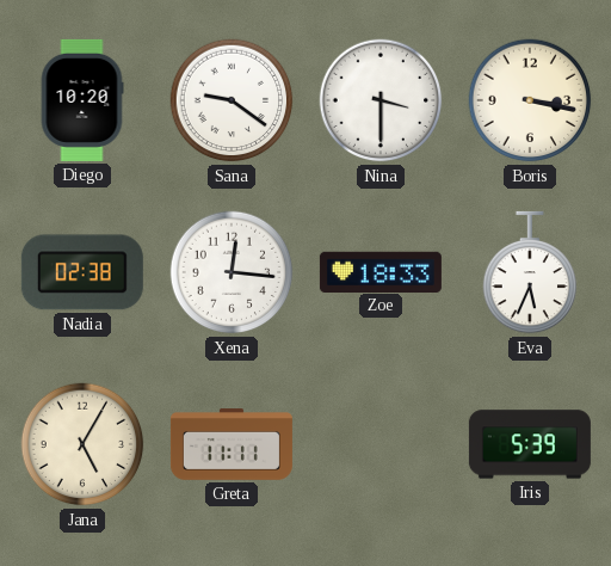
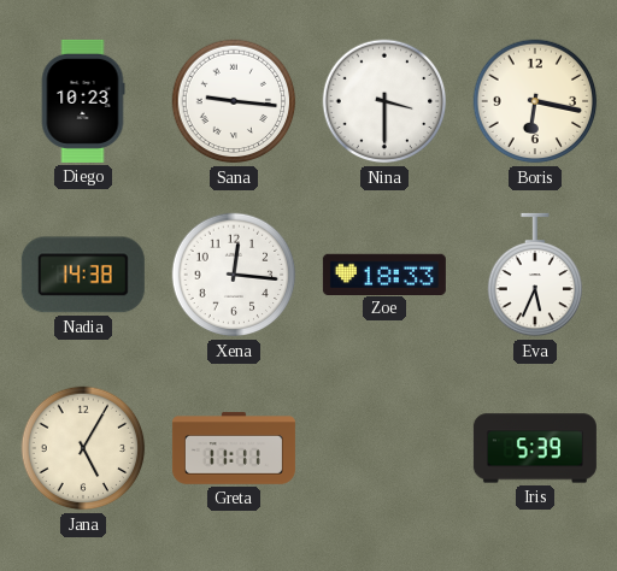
Diego: 10:20 -> 10:23
Sana: 9:21 -> 9:16
Boris: 3:17 -> 6:17
Nadia: 02:38 -> 14:38
